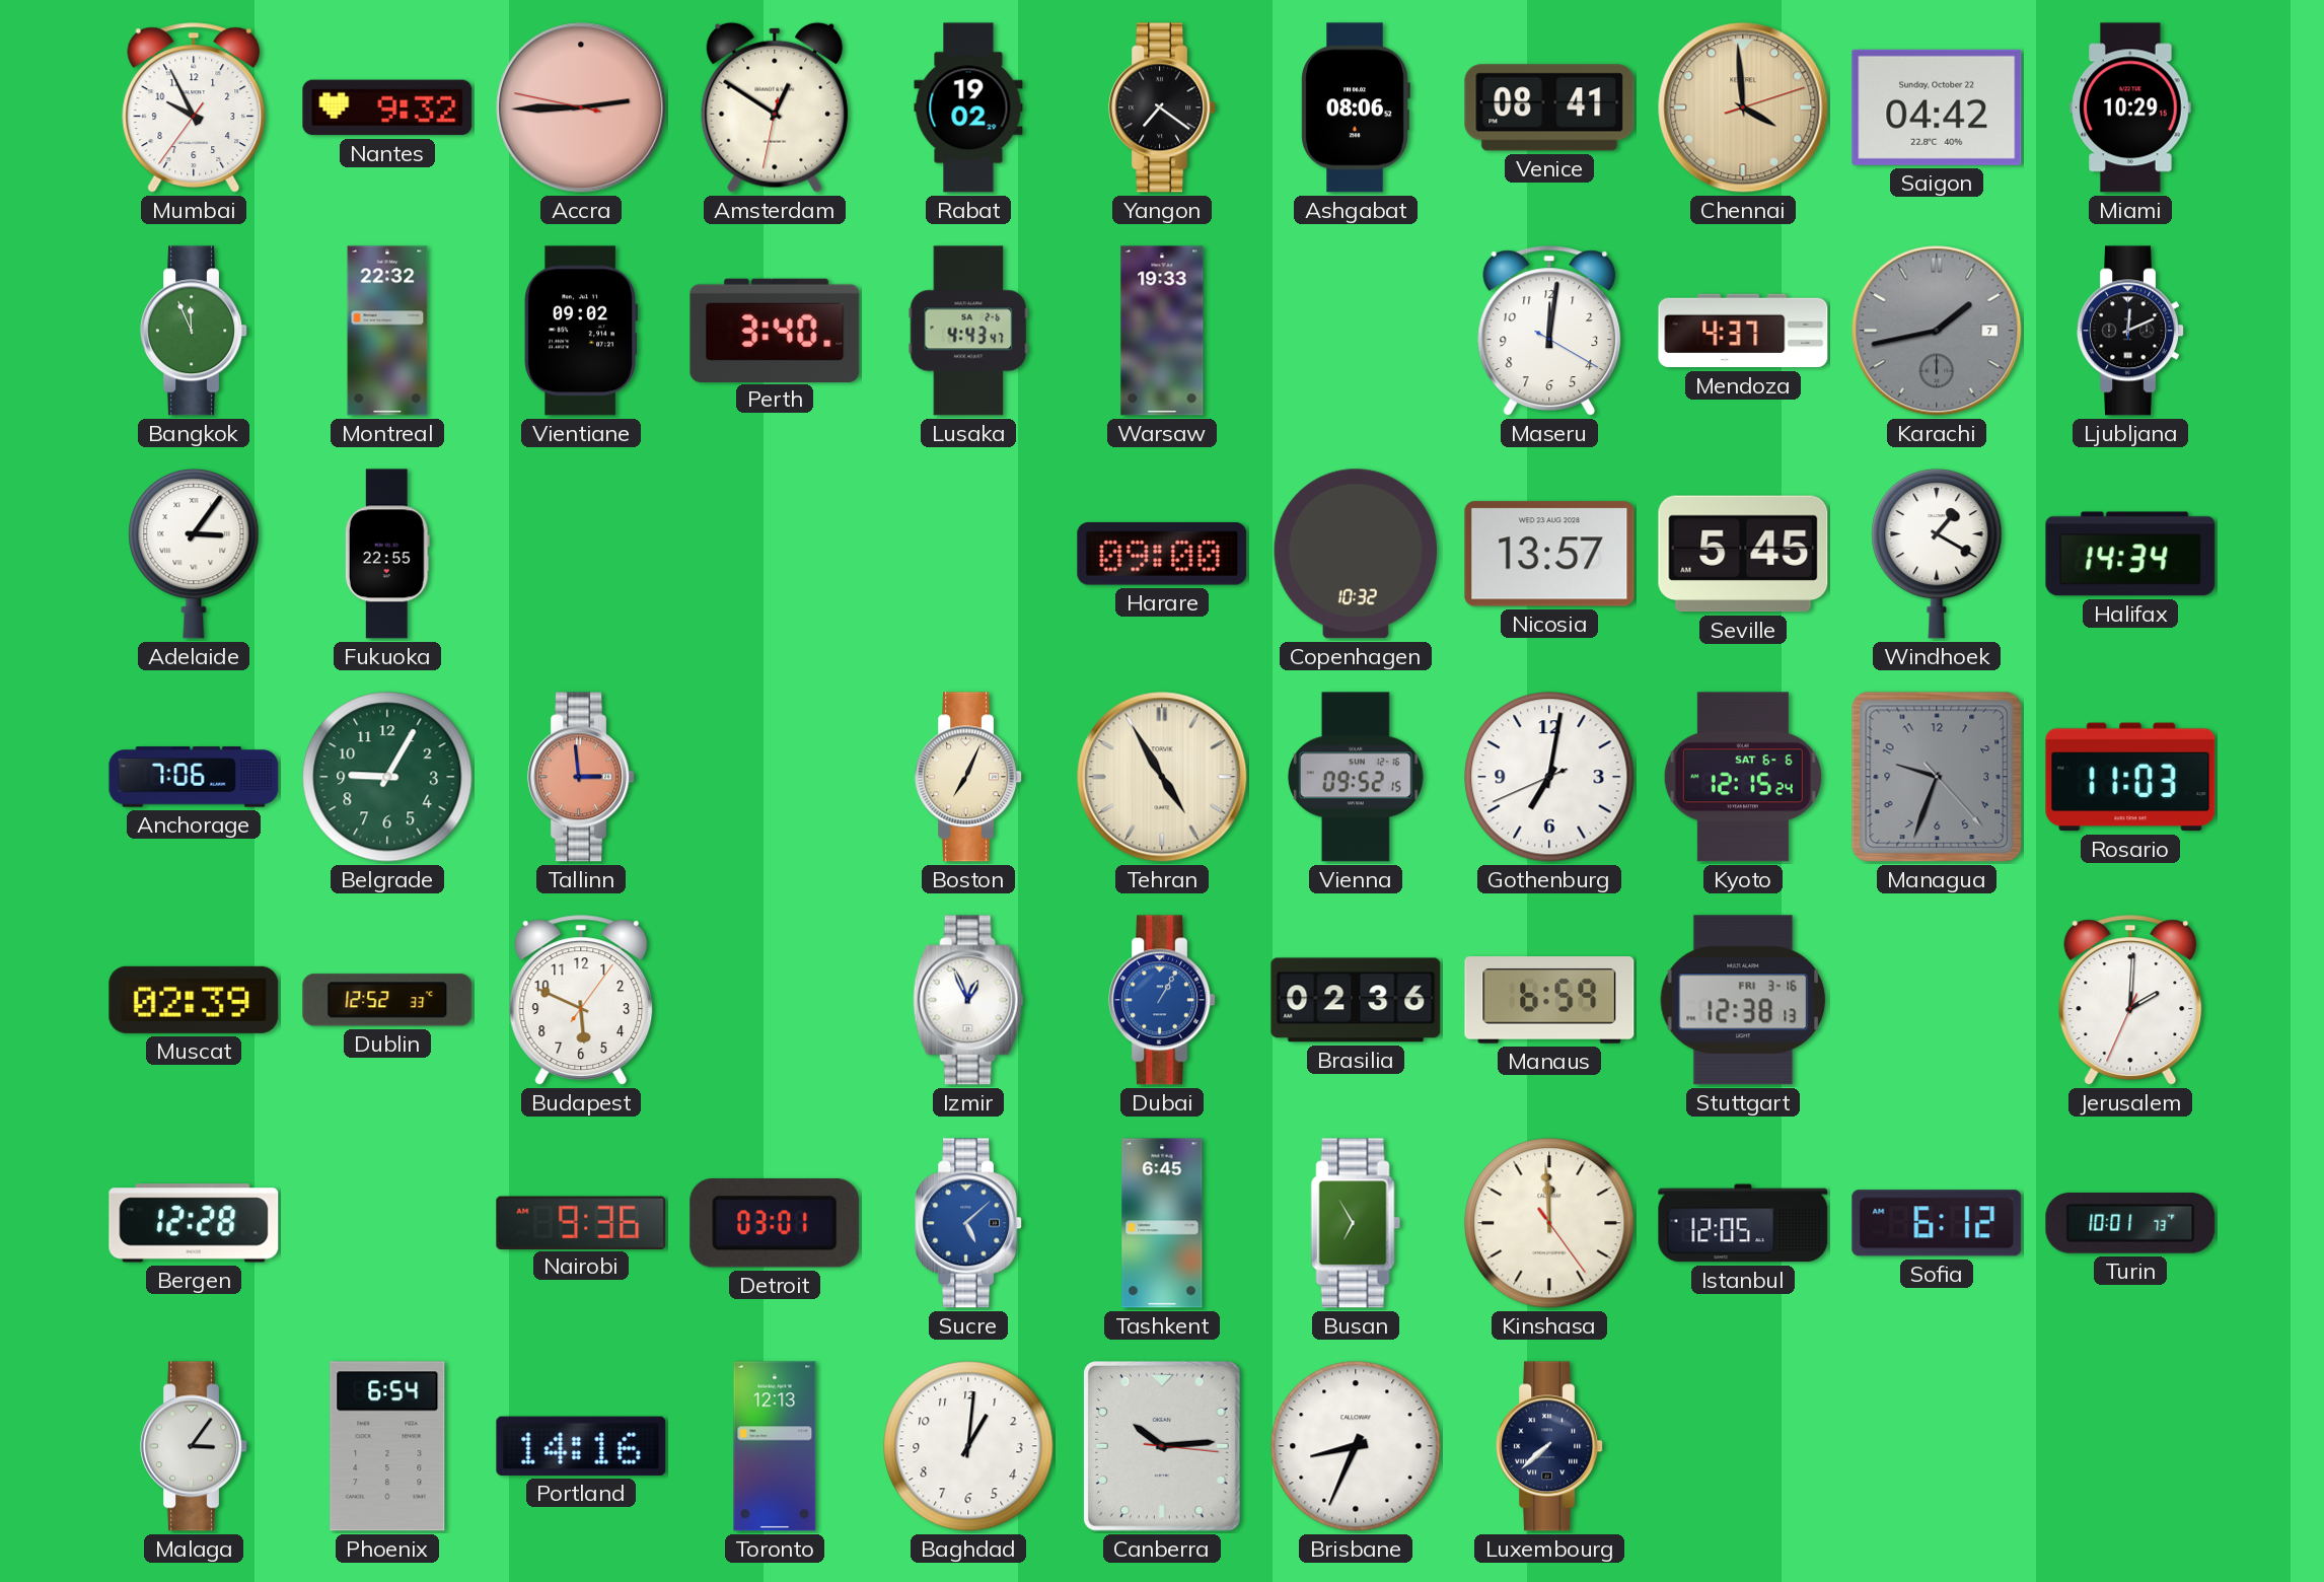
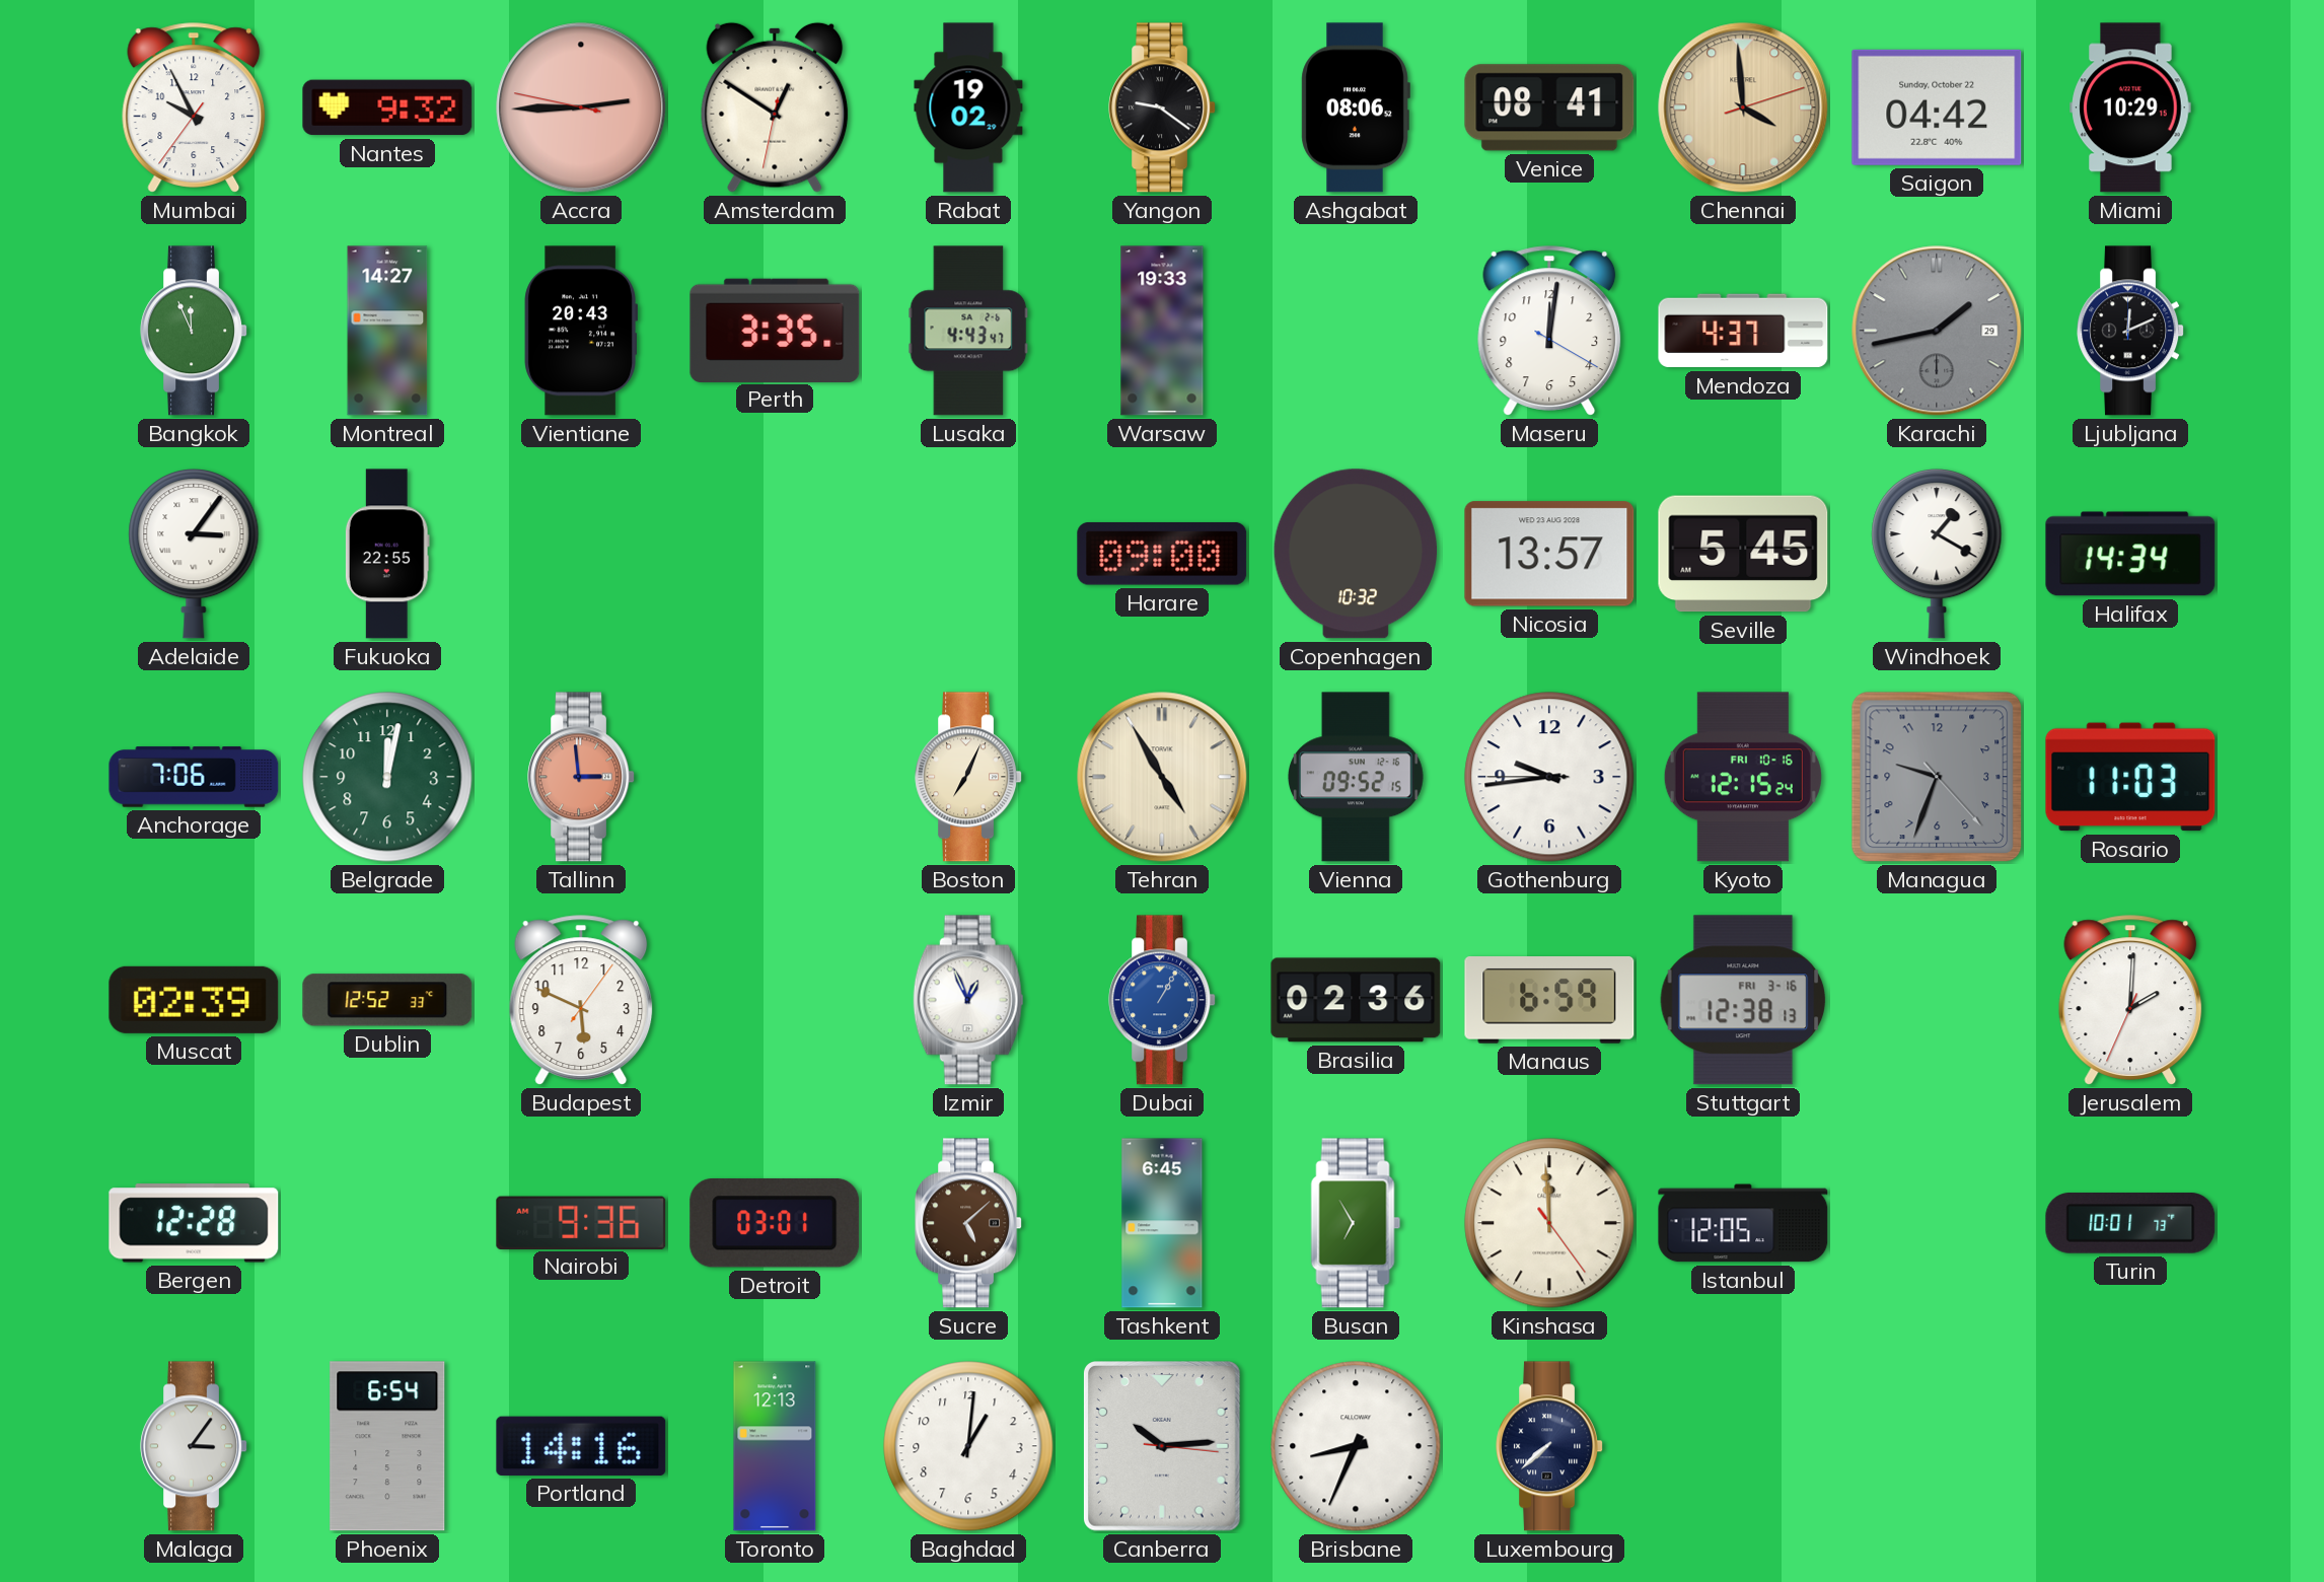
Yangon: 7:21 -> 9:21
Montreal: 22:32 -> 14:27
Vientiane: 09:02 -> 20:43
Perth: 3:40 -> 3:35
Karachi date: 7 -> 29
Belgrade: 9:05 -> 12:02
Gothenburg: 7:01 -> 9:43
Kyoto date: SAT 6-6 -> FRI 10-16
Sucre dial: blue -> brown
Sofia: 6:12 -> none
